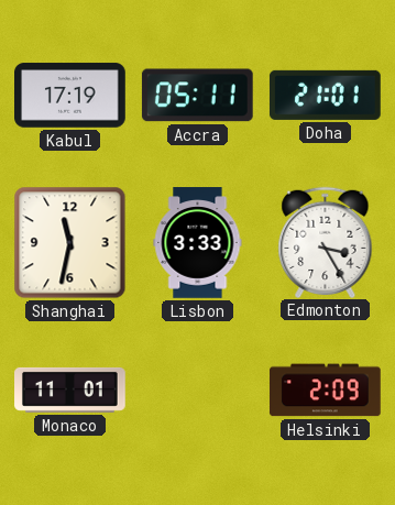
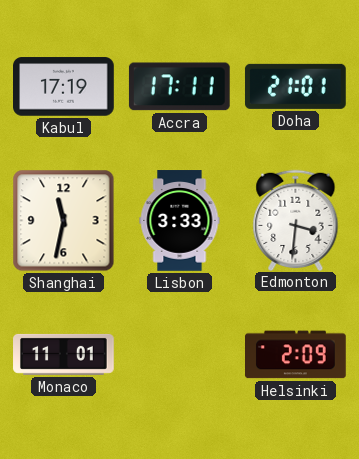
Accra: 05:11 -> 17:11
Edmonton: 3:25 -> 3:31
